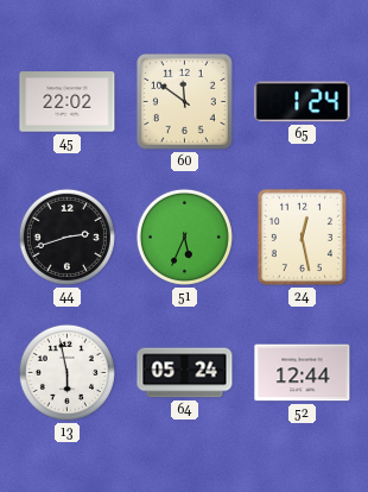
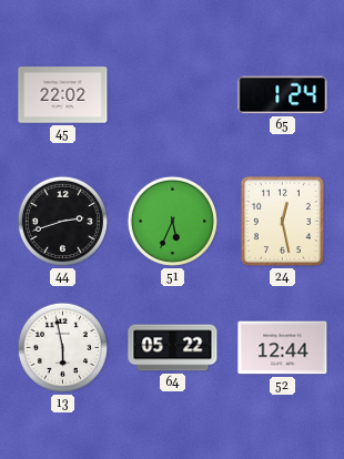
60: 11:51 -> none
64: 05:24 -> 05:22
